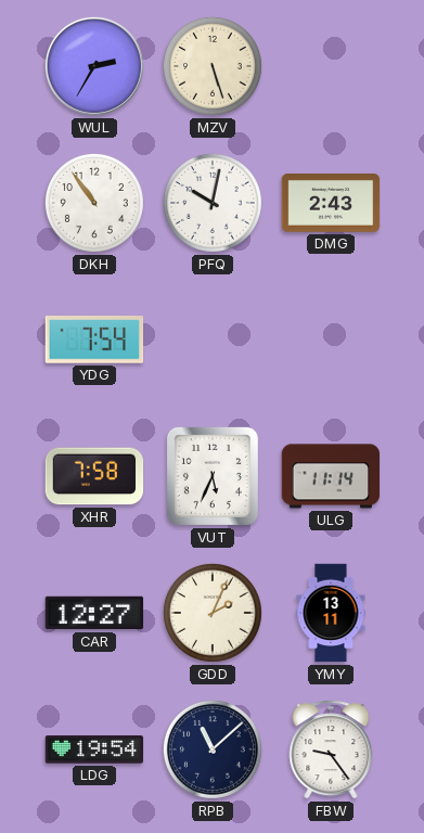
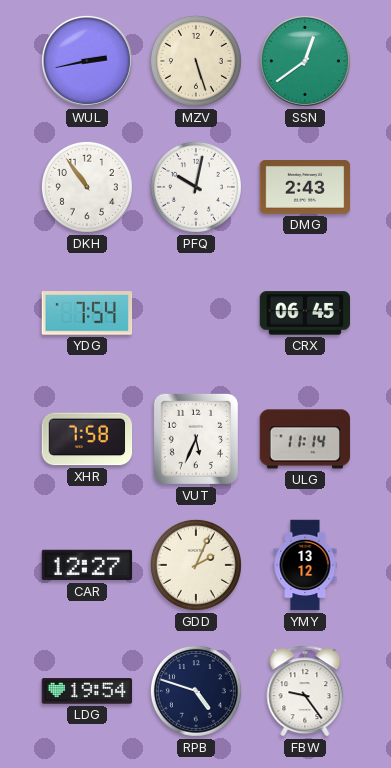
WUL: 2:35 -> 2:43
SSN: none -> 12:39
CRX: none -> 06:45
YMY: 13:11 -> 13:12
RPB: 11:08 -> 4:48
